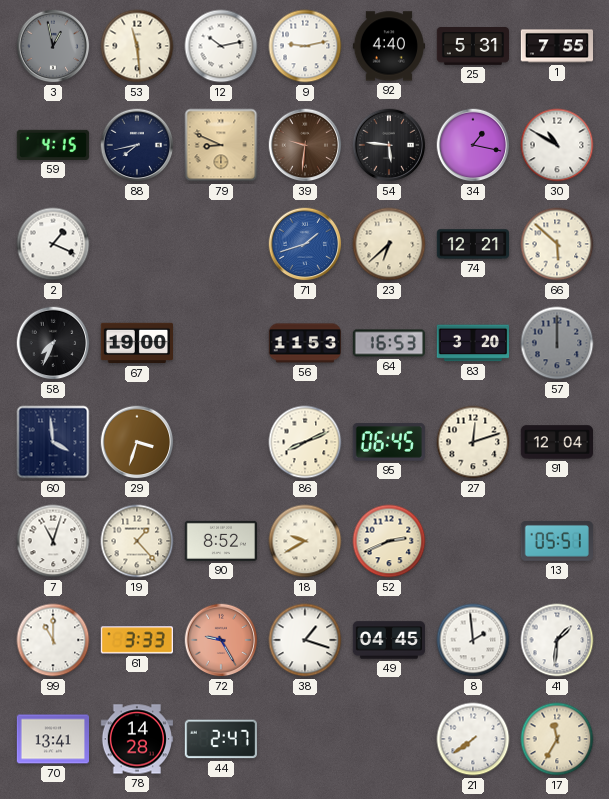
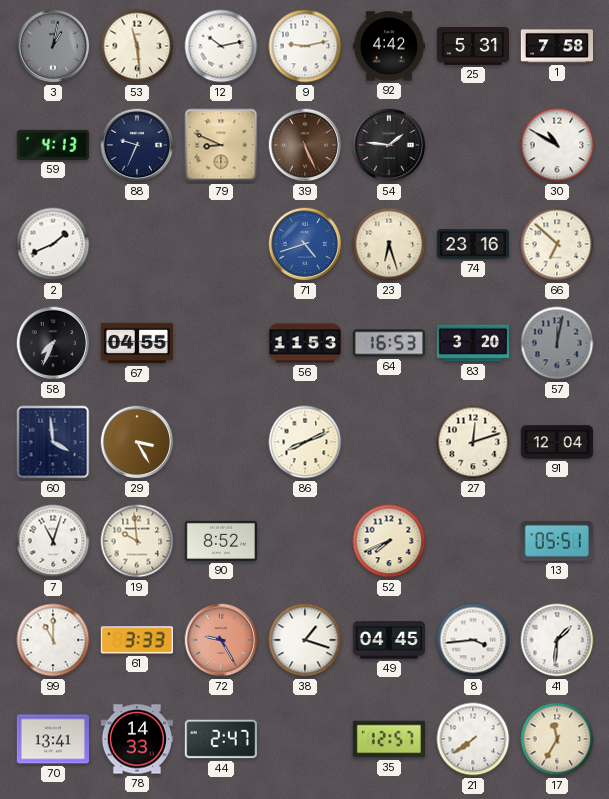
3: 12:58 -> 1:02
92: 4:40 -> 4:42
1: 7:55 -> 7:58
59: 4:15 -> 4:13
88: 7:43 -> 9:34
39: 9:31 -> 5:26
54: 5:46 -> 1:46
34: 1:17 -> none
2: 1:19 -> 1:41
71: 1:42 -> 4:42
23: 6:38 -> 6:27
74: 12:21 -> 23:16
66: 5:52 -> 6:52
67: 19:00 -> 04:55
57: 12:00 -> 12:02
29: 3:33 -> 3:25
95: 06:45 -> none
19: 1:23 -> 9:59
18: 9:40 -> none
52: 2:41 -> 7:41
8: 1:59 -> 3:44
78: 14:28 -> 14:33
35: none -> 12:57
